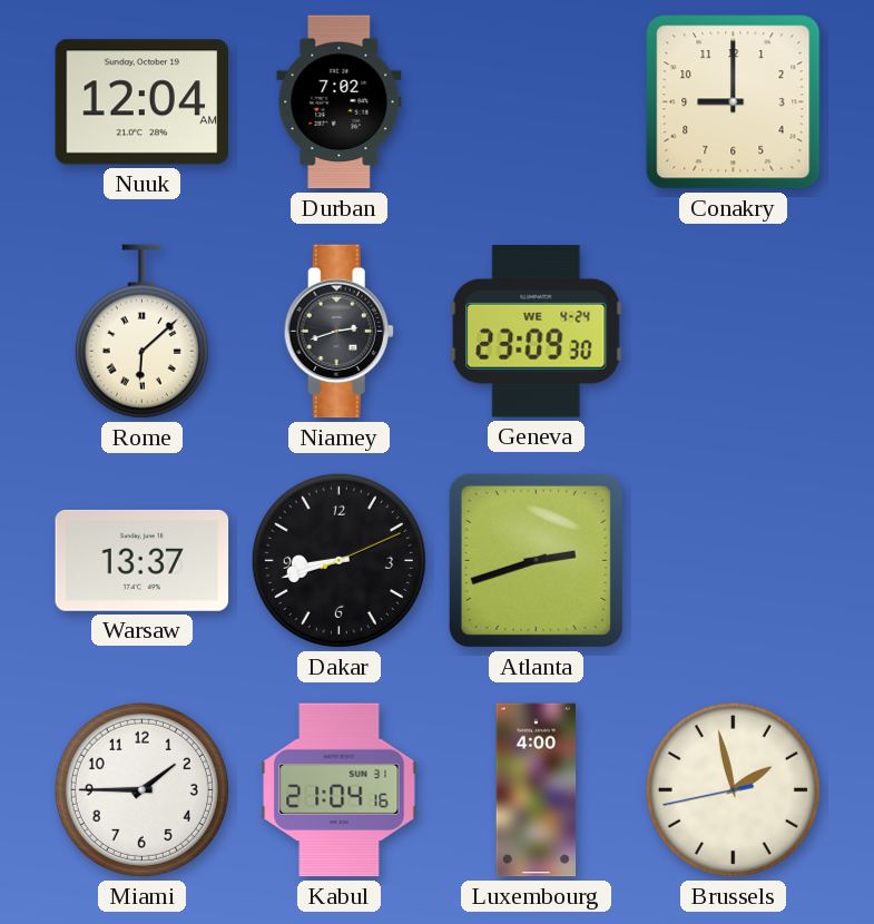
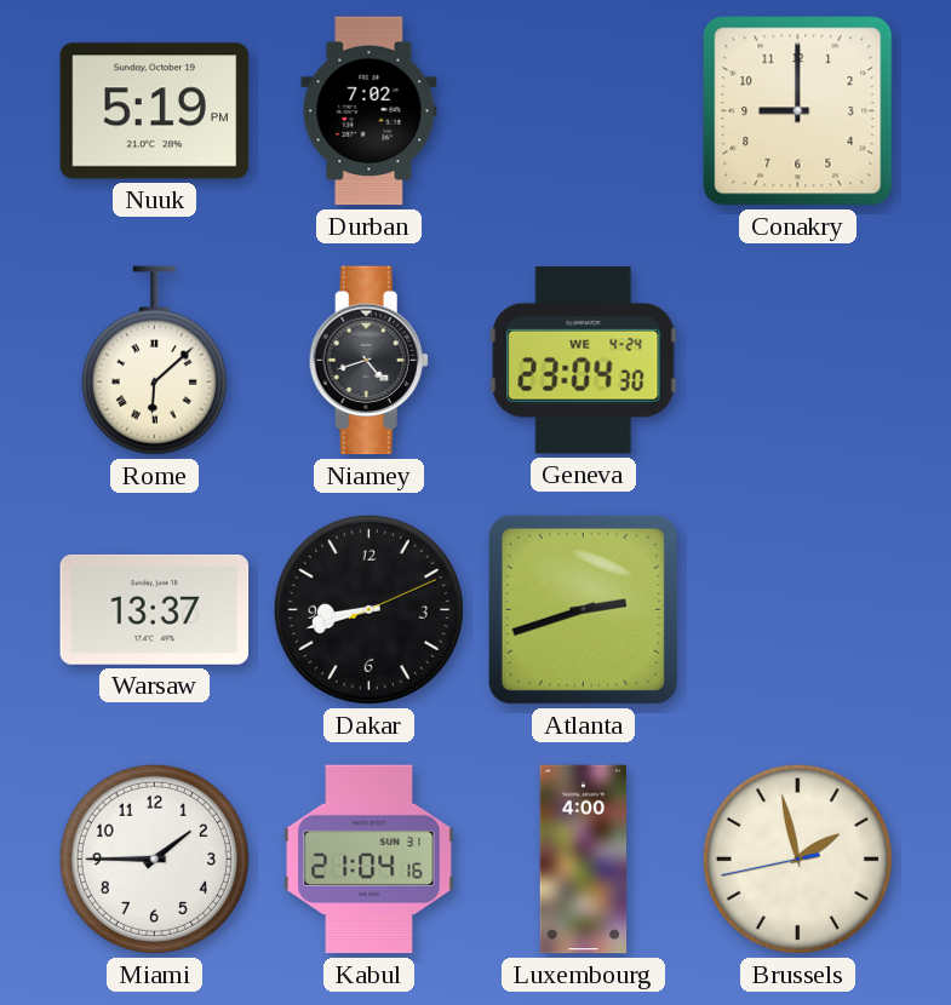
Nuuk: 12:04 -> 5:19
Niamey: 2:42 -> 4:42
Geneva: 23:09 -> 23:04
